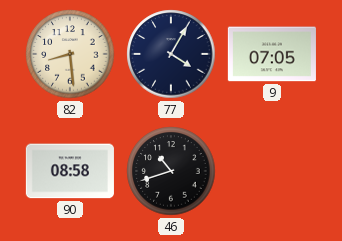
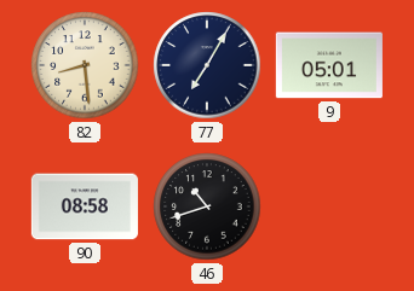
77: 4:05 -> 7:05
9: 07:05 -> 05:01
